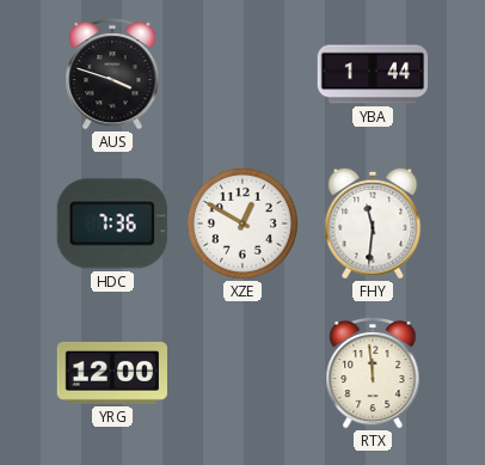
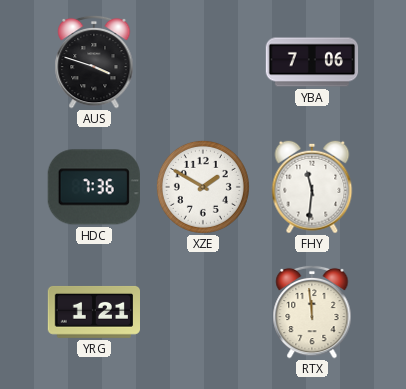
YBA: 1:44 -> 7:06
XZE: 12:50 -> 1:50
YRG: 12:00 -> 1:21
